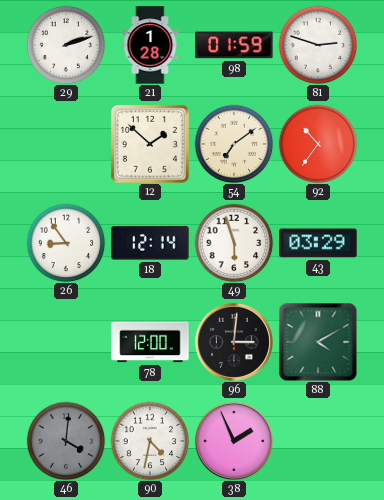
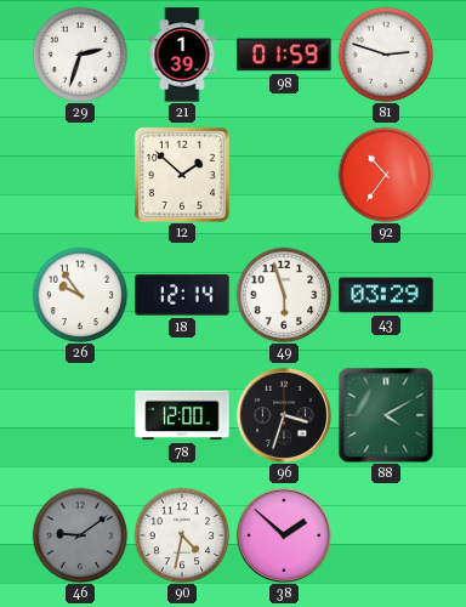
29: 2:12 -> 2:33
21: 1:28 -> 1:39
54: 7:09 -> none
26: 8:54 -> 9:54
96: 3:01 -> 3:33
46: 4:01 -> 9:09
38: 1:56 -> 1:52
